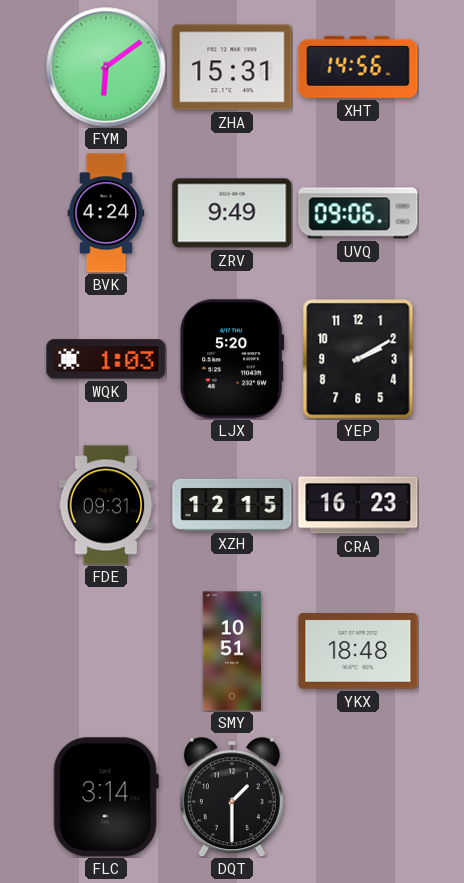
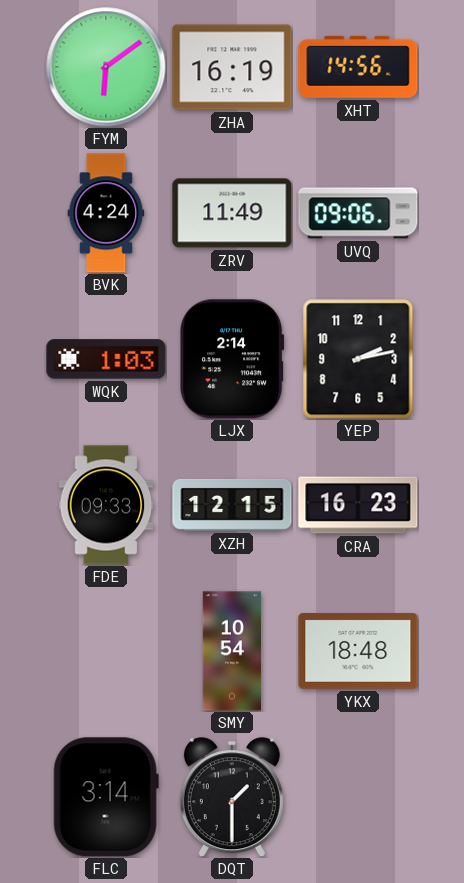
ZHA: 15:31 -> 16:19
ZRV: 9:49 -> 11:49
LJX: 5:20 -> 2:14
YEP: 2:10 -> 2:13
FDE: 09:31 -> 09:33
SMY: 10:51 -> 10:54
